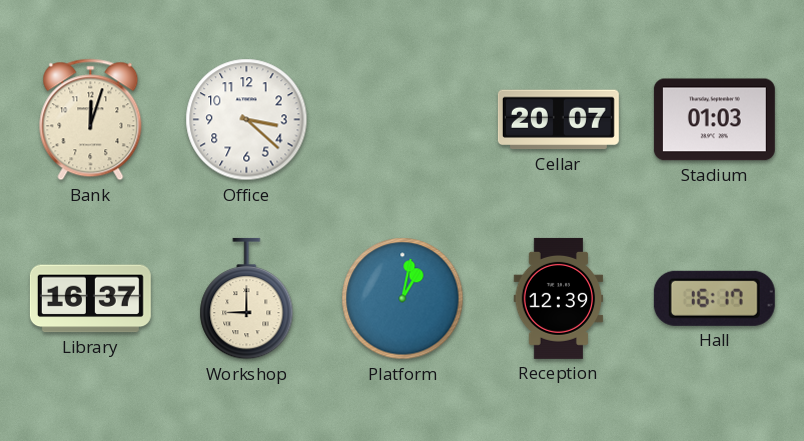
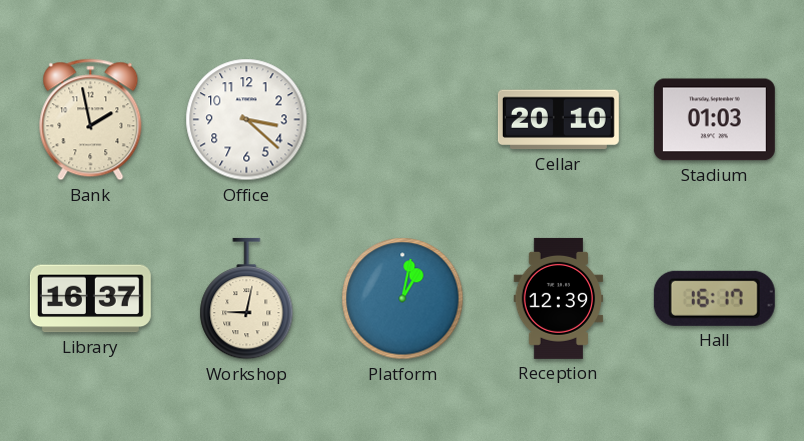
Bank: 12:03 -> 1:58
Cellar: 20:07 -> 20:10
Workshop: 9:00 -> 9:02
